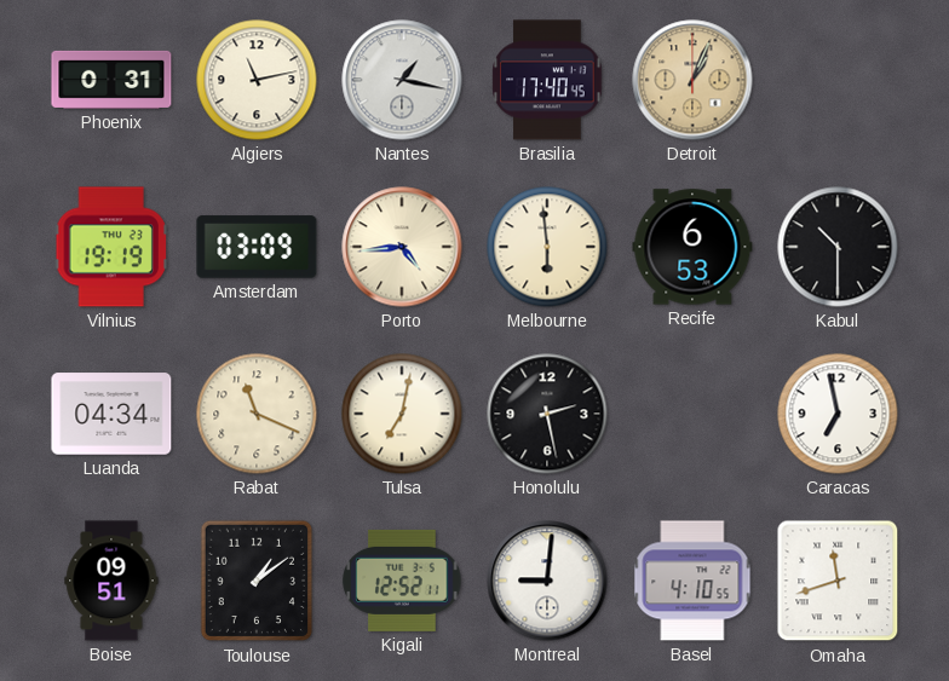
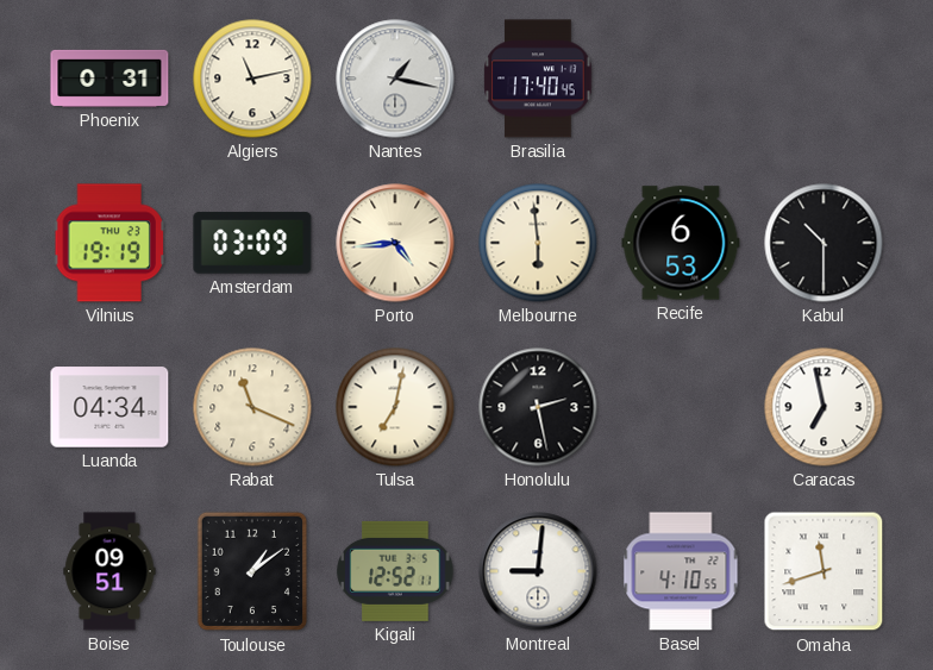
Detroit: 1:04 -> none
